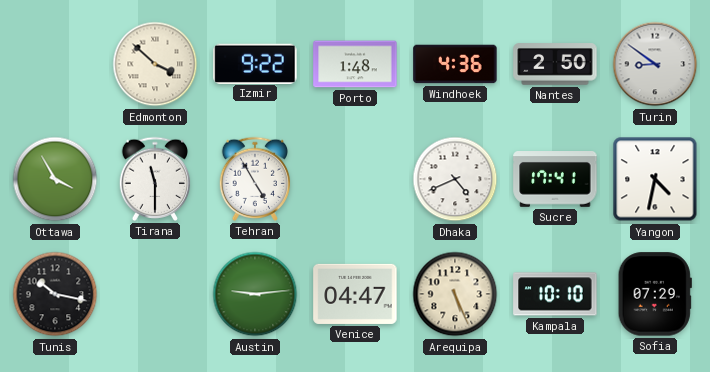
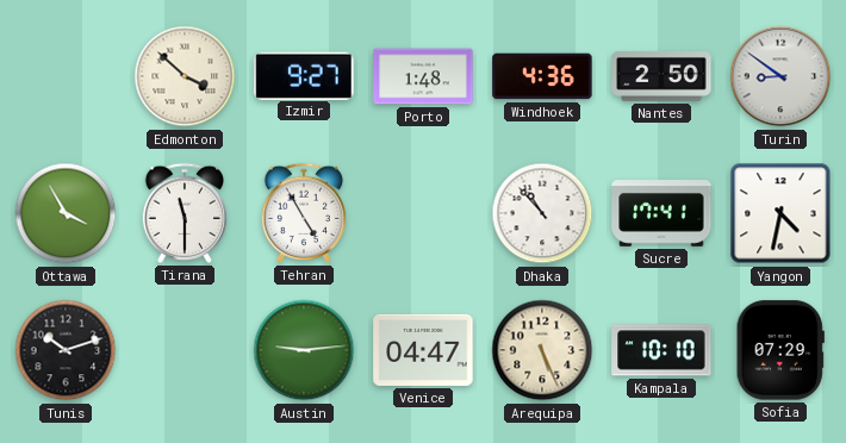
Izmir: 9:22 -> 9:27
Dhaka: 4:41 -> 10:53
Tunis: 10:17 -> 10:12
